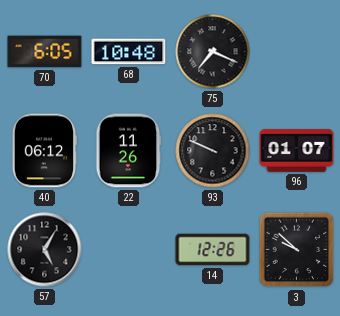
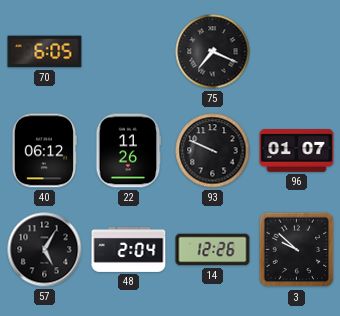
68: 10:48 -> none
48: none -> 2:04
